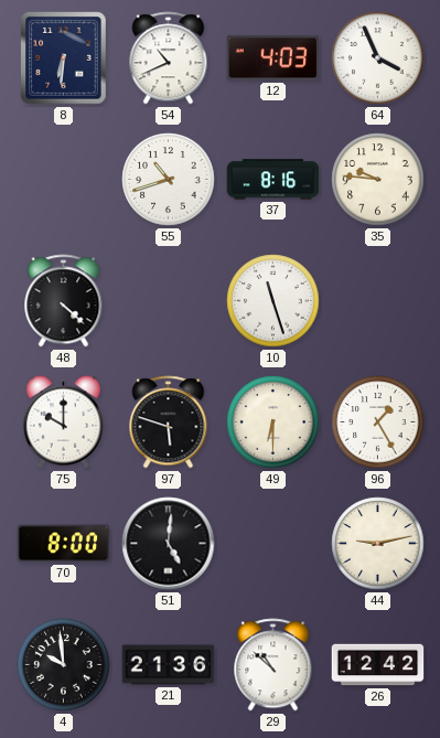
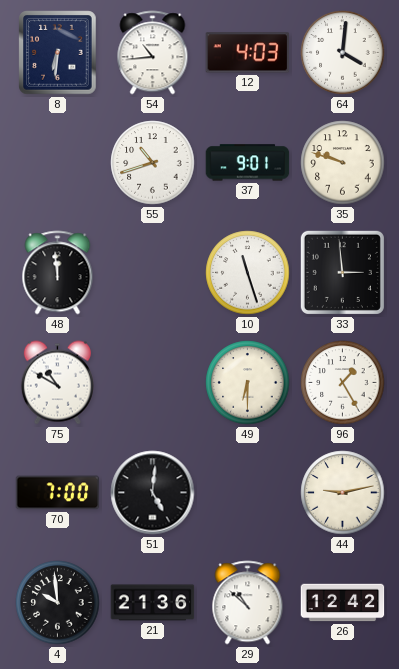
54: 10:41 -> 10:44
64: 3:56 -> 4:01
37: 8:16 -> 9:01
35: 9:46 -> 9:48
48: 4:22 -> 11:59
33: none -> 2:59
75: 10:00 -> 10:50
97: 5:48 -> none
70: 8:00 -> 7:00
